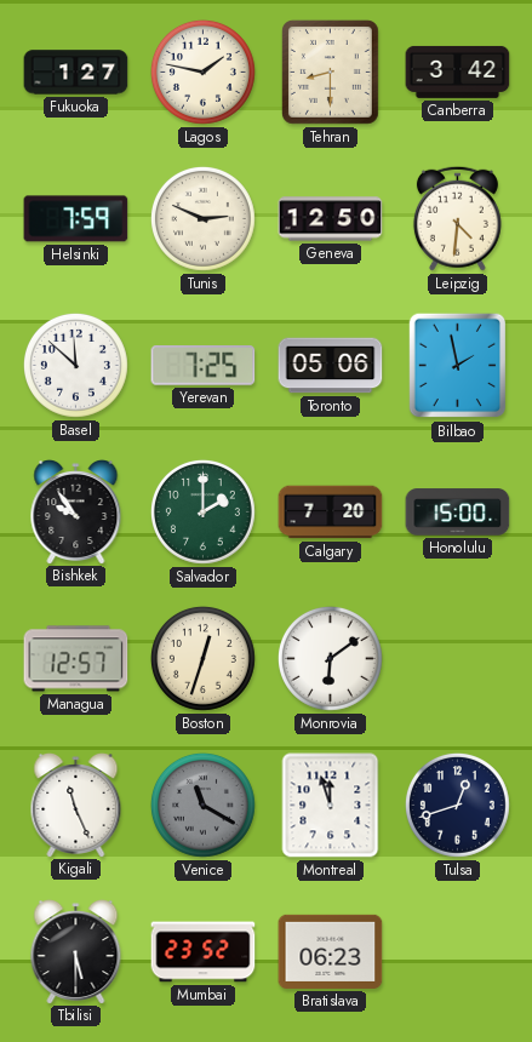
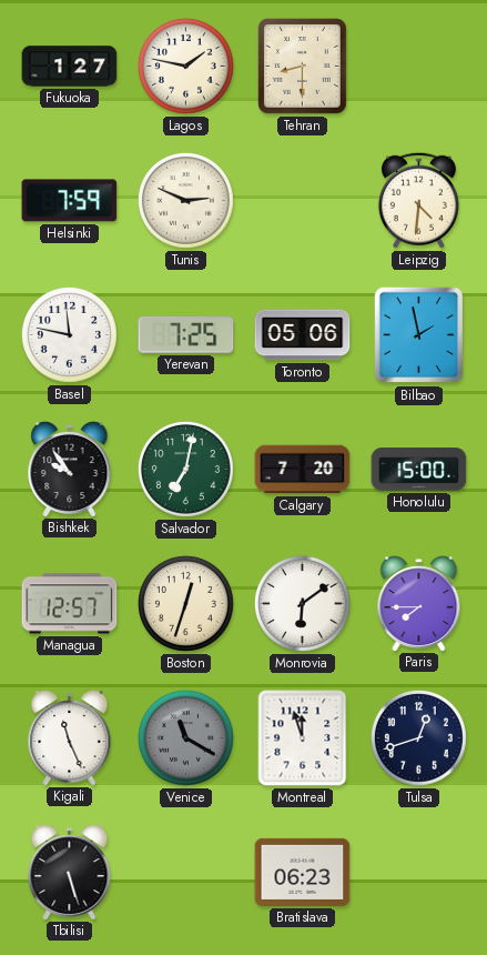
Canberra: 3:42 -> none
Geneva: 12:50 -> none
Basel: 11:52 -> 11:47
Salvador: 2:00 -> 7:02
Paris: none -> 7:45
Tbilisi: 5:30 -> 5:27
Mumbai: 23:52 -> none
